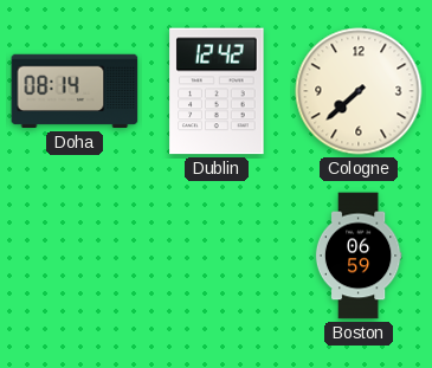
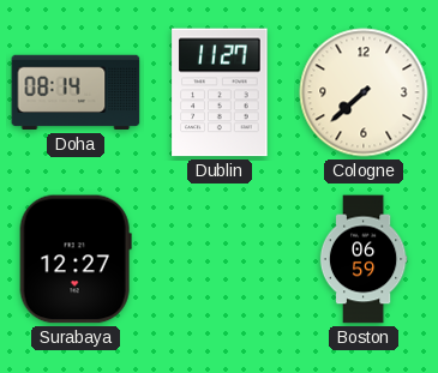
Dublin: 12:42 -> 11:27
Surabaya: none -> 12:27
